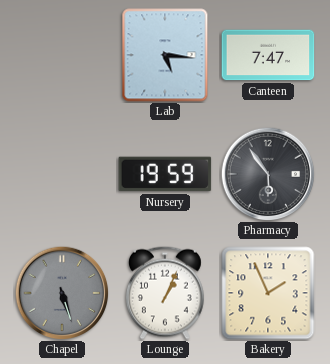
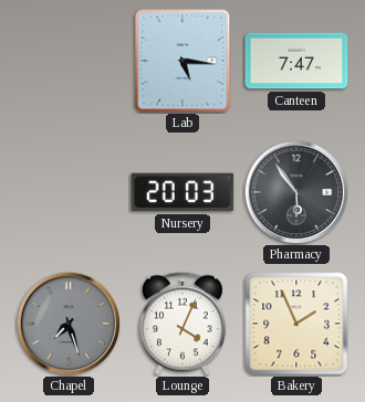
Nursery: 19:59 -> 20:03
Chapel: 5:27 -> 7:27
Lounge: 1:04 -> 4:04
